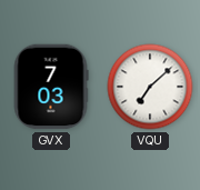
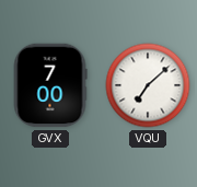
GVX: 7:03 -> 7:00
